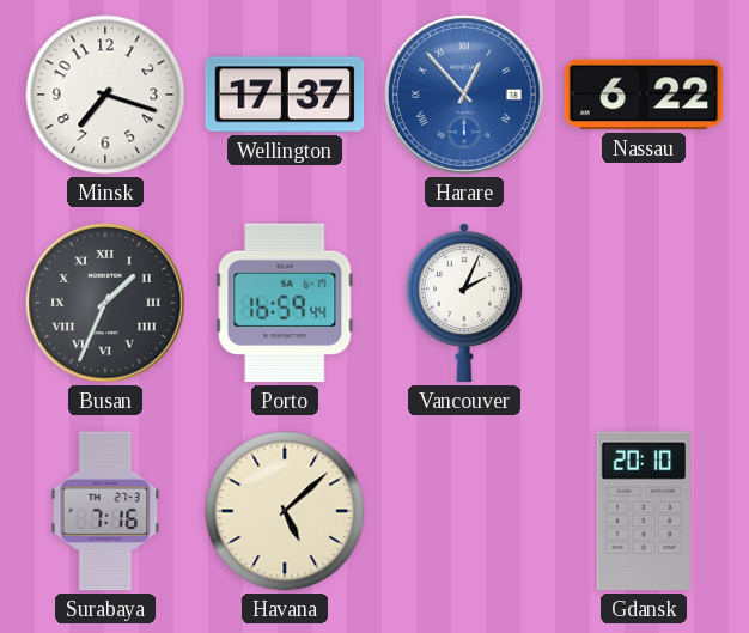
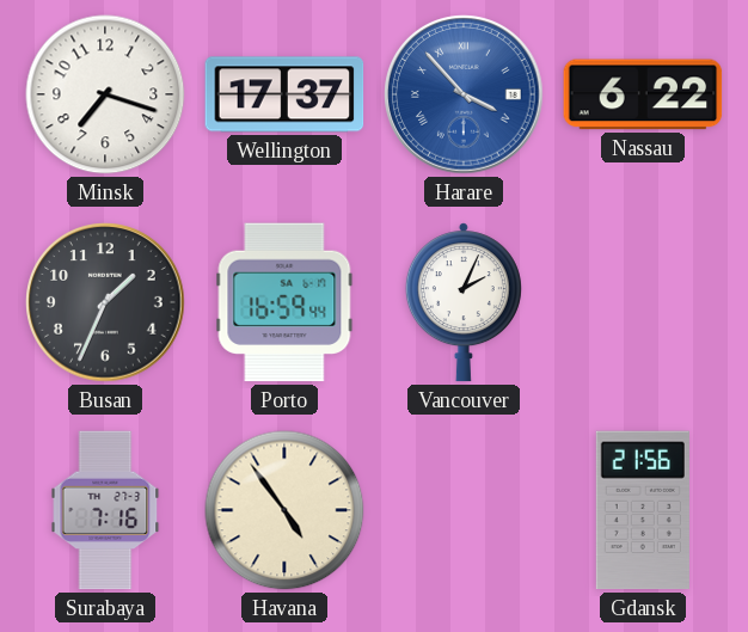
Harare: 12:53 -> 3:53
Busan numerals: Roman -> Arabic
Havana: 5:08 -> 4:54
Gdansk: 20:10 -> 21:56
